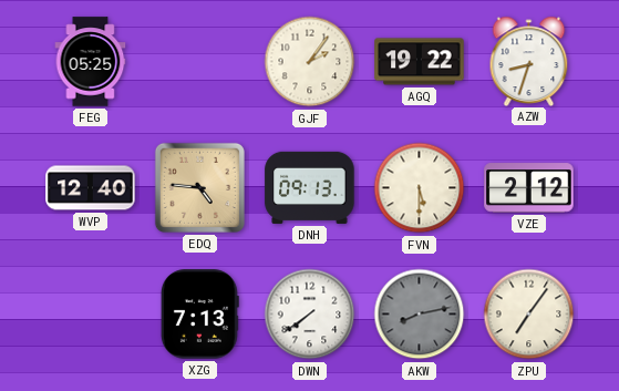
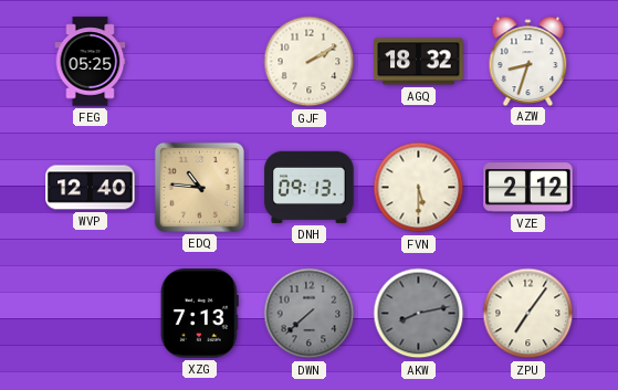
GJF: 2:06 -> 2:10
AGQ: 19:22 -> 18:32
EDQ: 4:46 -> 10:46
DWN: 7:39 -> 7:38
DWN dial: white -> grey
